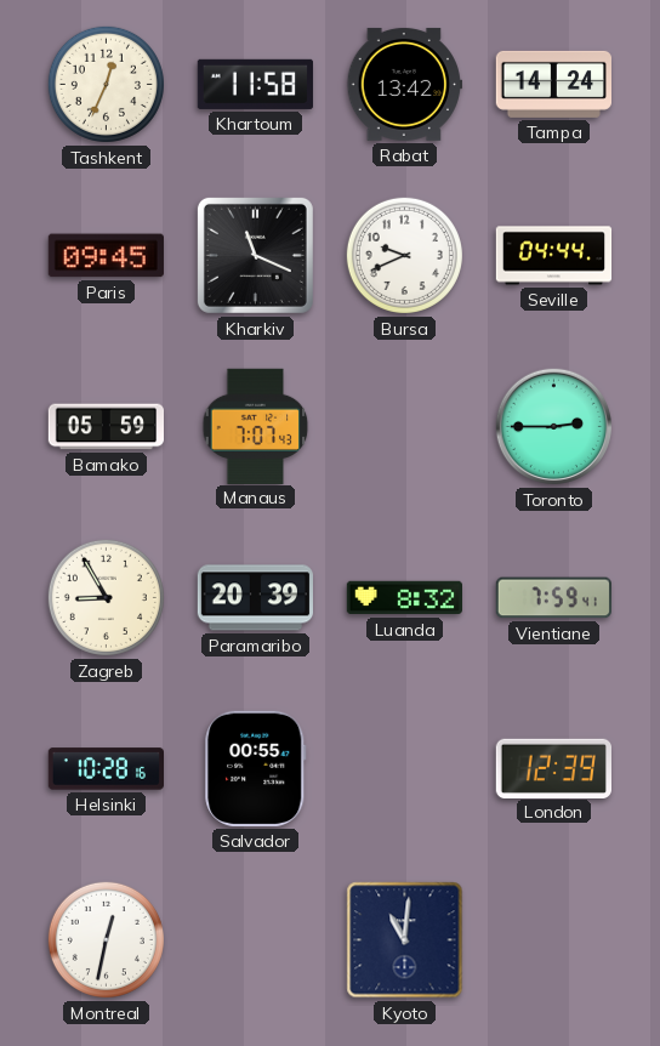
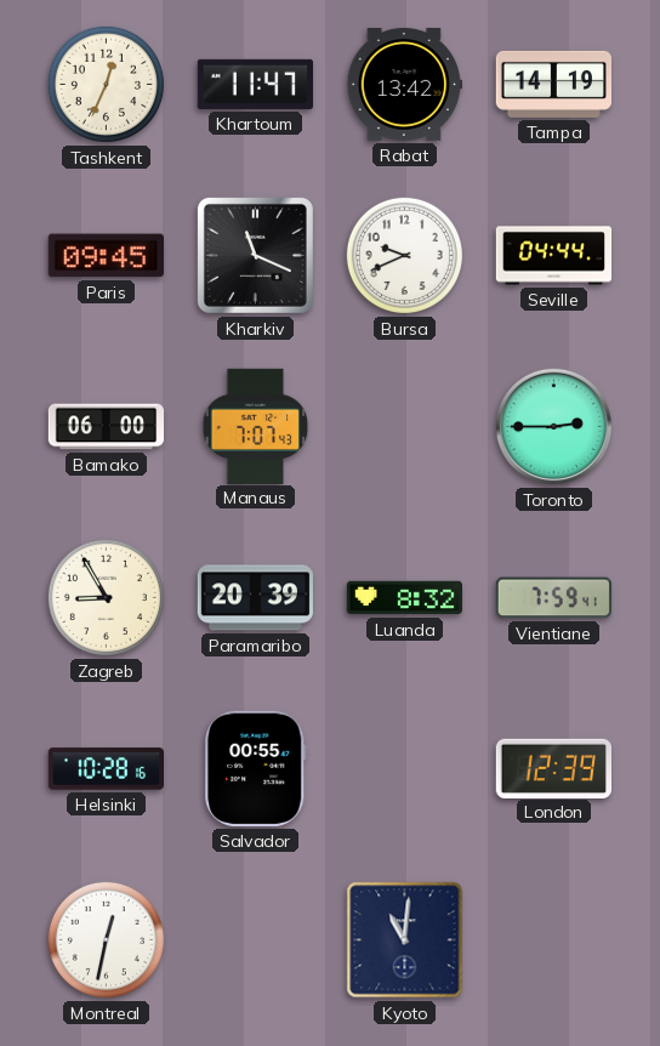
Khartoum: 11:58 -> 11:47
Tampa: 14:24 -> 14:19
Bamako: 05:59 -> 06:00
